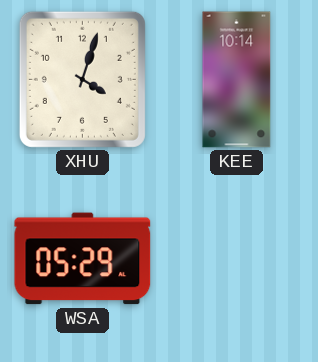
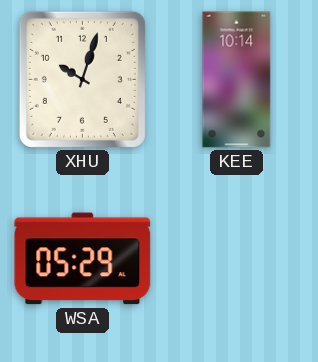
XHU: 4:03 -> 10:03
